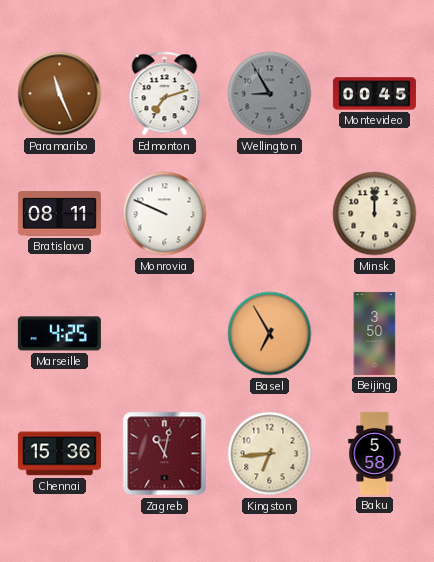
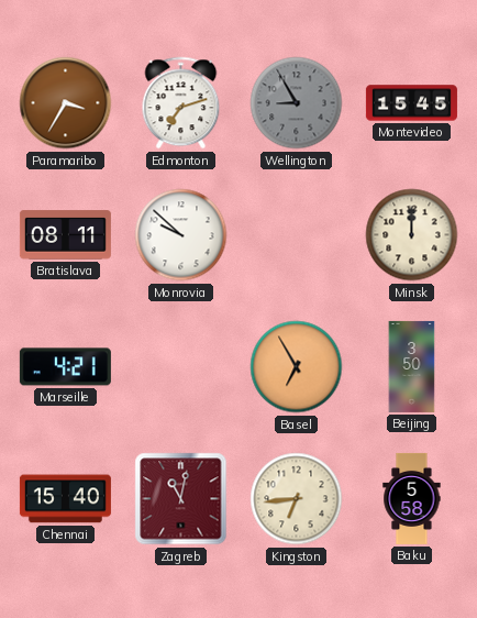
Paramaribo: 11:26 -> 3:35
Montevideo: 00:45 -> 15:45
Monrovia: 9:49 -> 9:52
Marseille: 4:25 -> 4:21
Chennai: 15:36 -> 15:40
